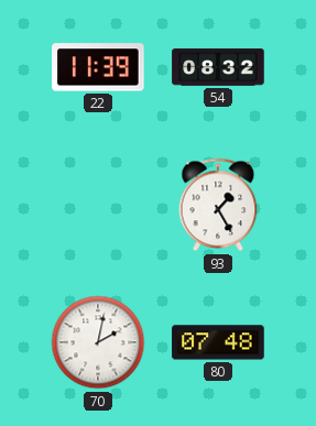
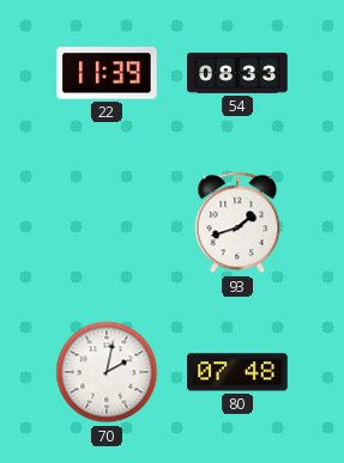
54: 08:32 -> 08:33
93: 1:25 -> 1:42
